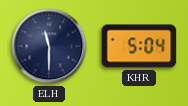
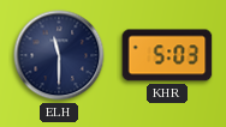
KHR: 5:04 -> 5:03
